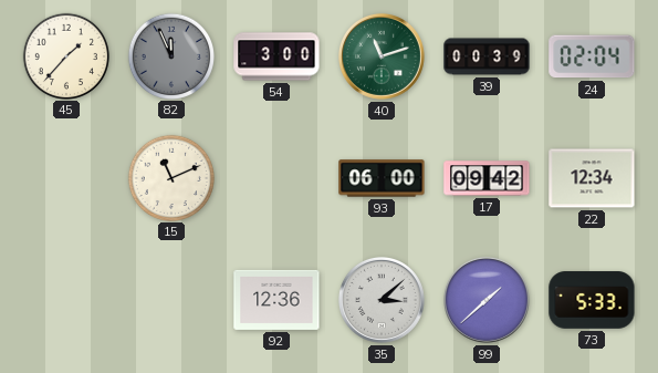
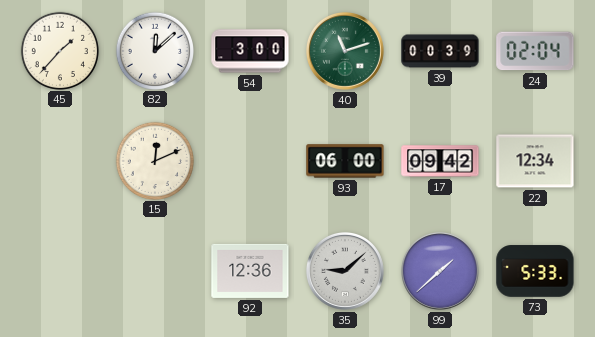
82: 11:56 -> 12:08
82 dial: grey -> white
15: 11:11 -> 12:11
35: 3:08 -> 9:08
